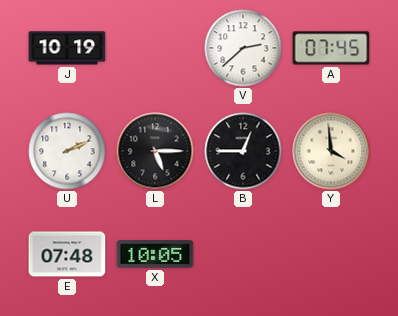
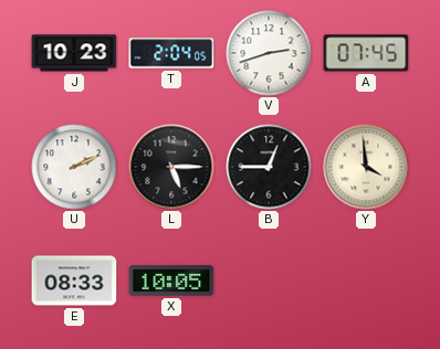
J: 10:19 -> 10:23
T: none -> 2:04
V: 2:38 -> 2:42
E: 07:48 -> 08:33
